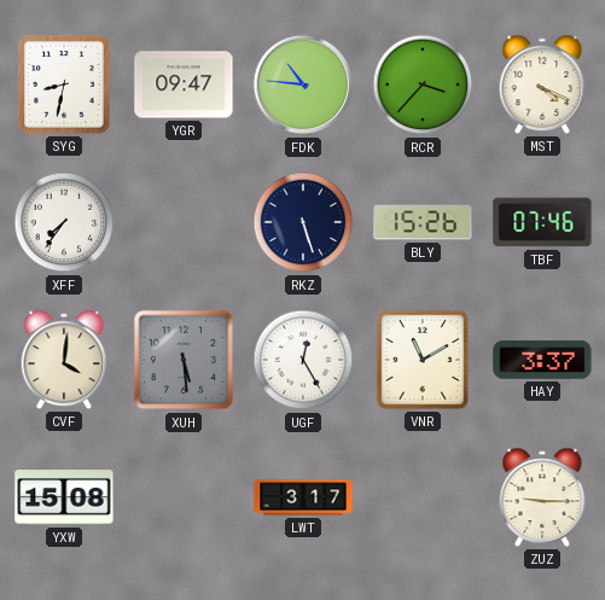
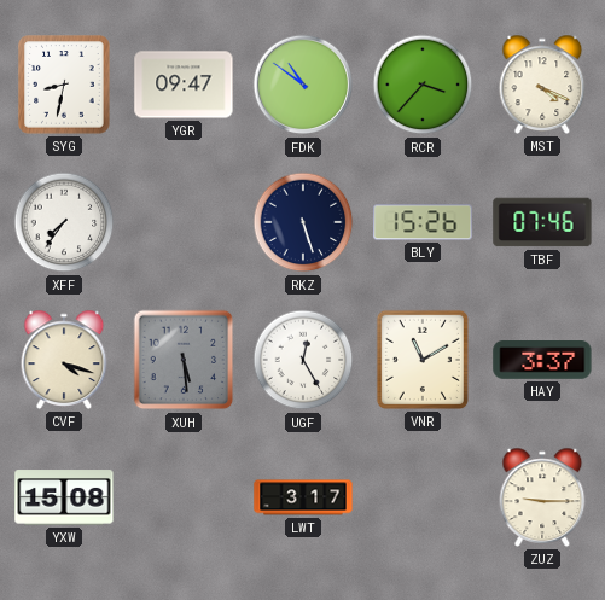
FDK: 10:46 -> 10:51
CVF: 4:01 -> 4:18
